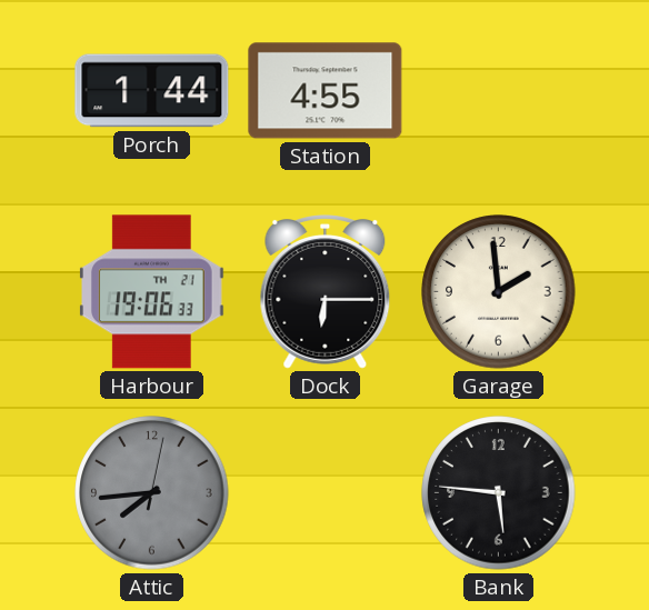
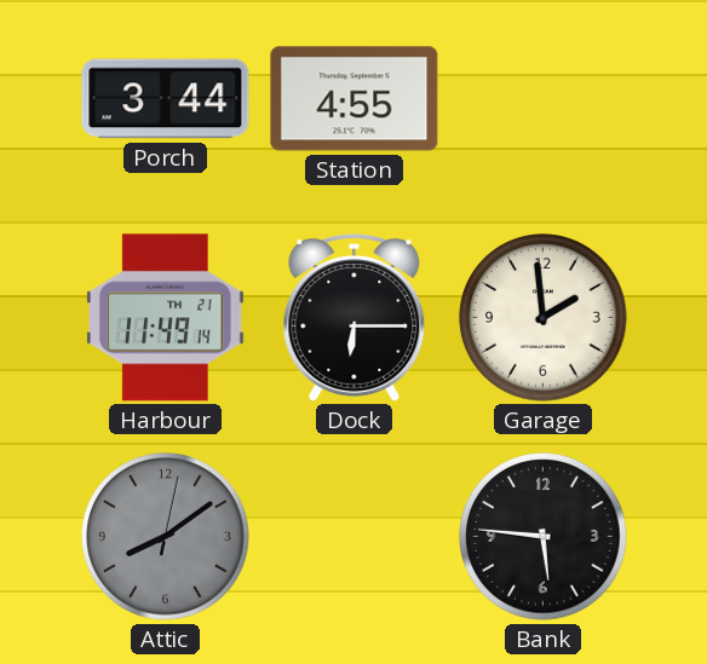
Porch: 1:44 -> 3:44
Harbour: 19:06 -> 11:49
Attic: 7:44 -> 8:09
